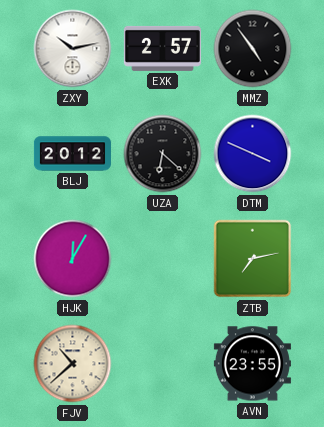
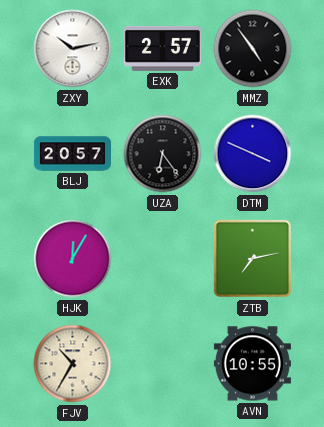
BLJ: 20:12 -> 20:57
UZA: 6:22 -> 6:24
FJV: 10:38 -> 10:35
AVN: 23:55 -> 10:55
